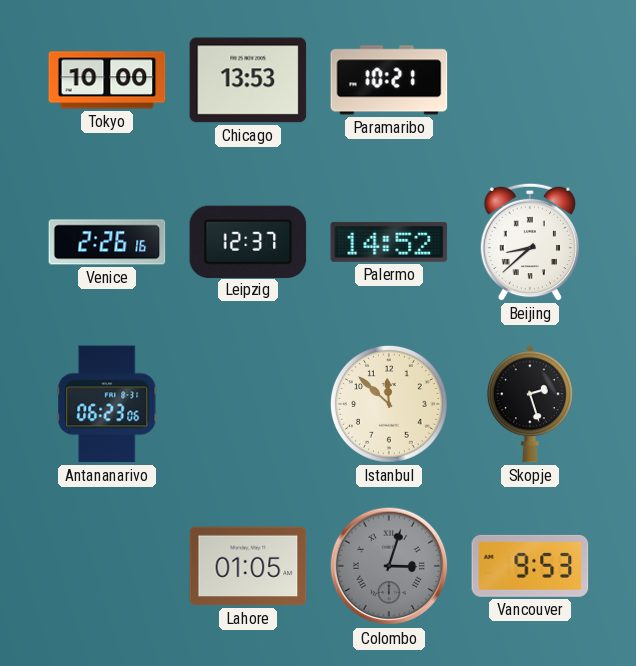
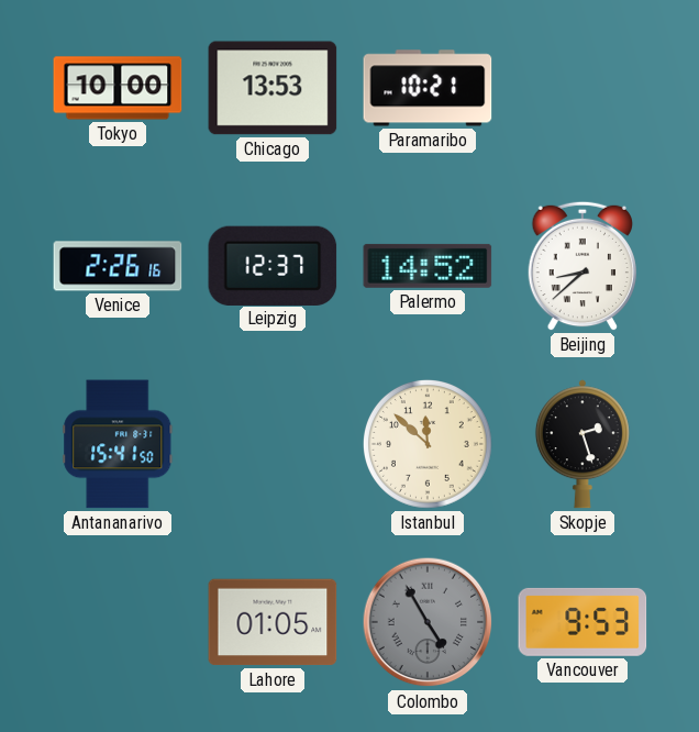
Antananarivo: 06:23 -> 15:41
Colombo: 3:03 -> 4:55
